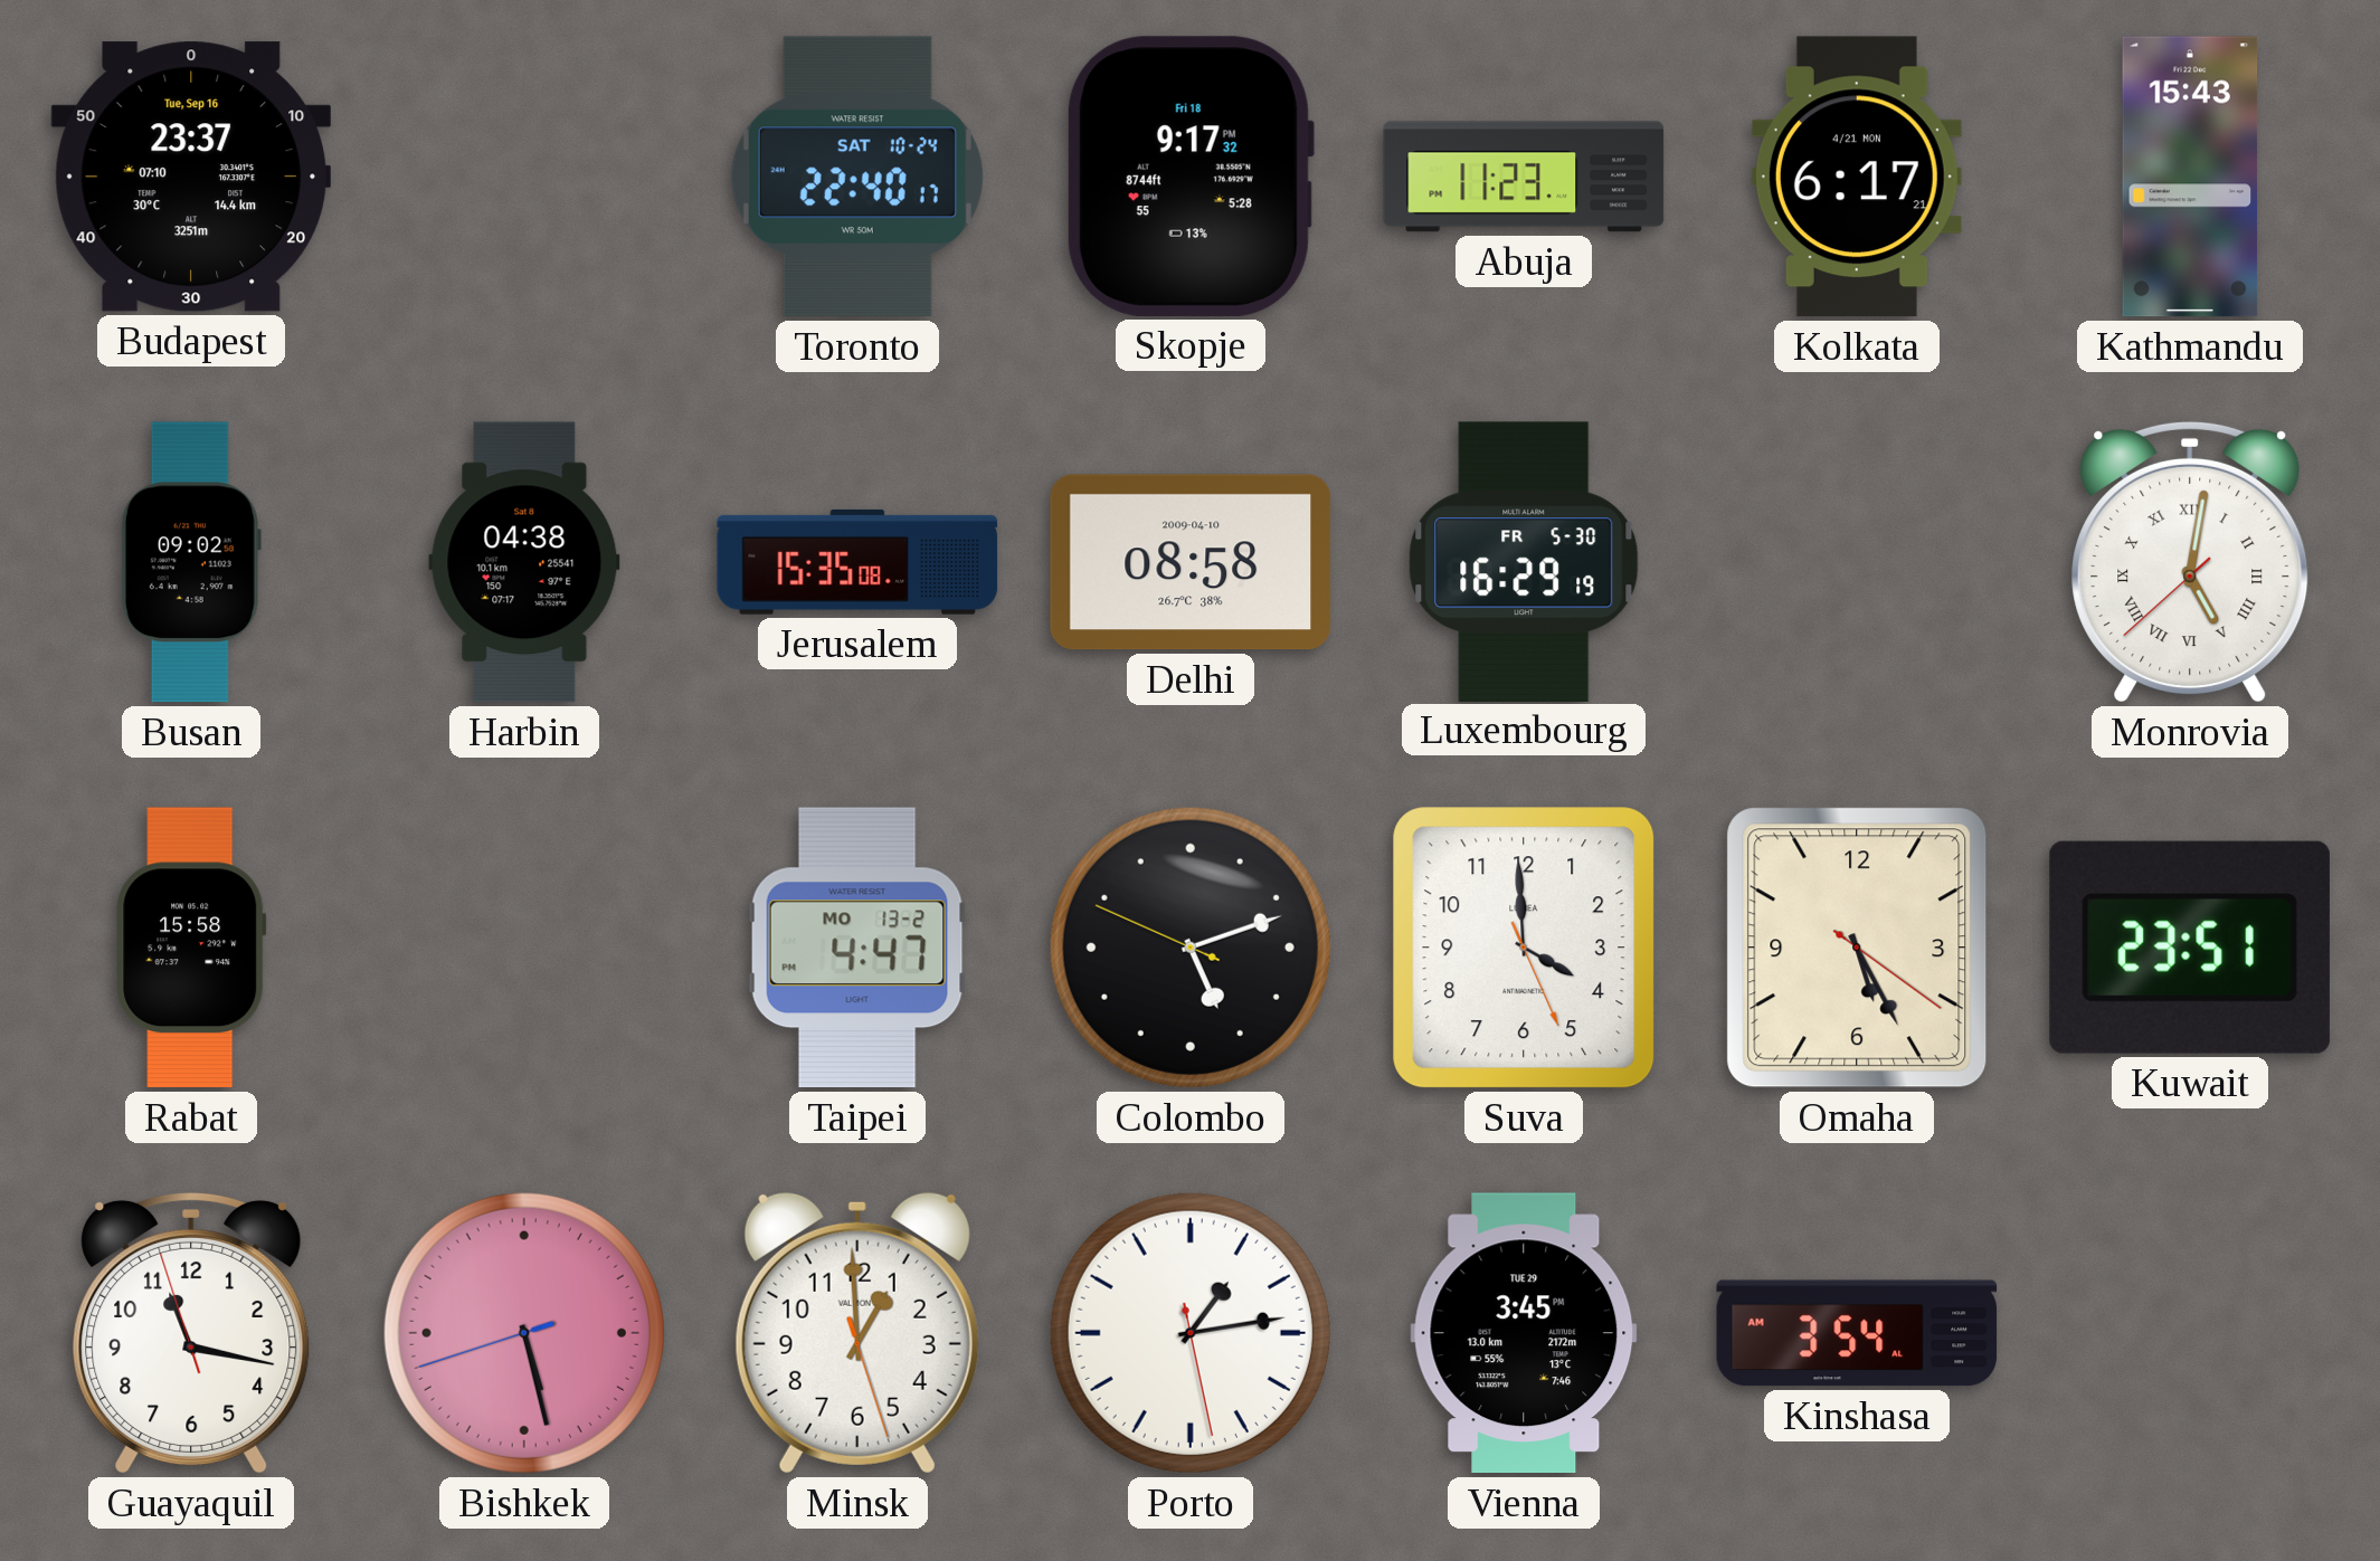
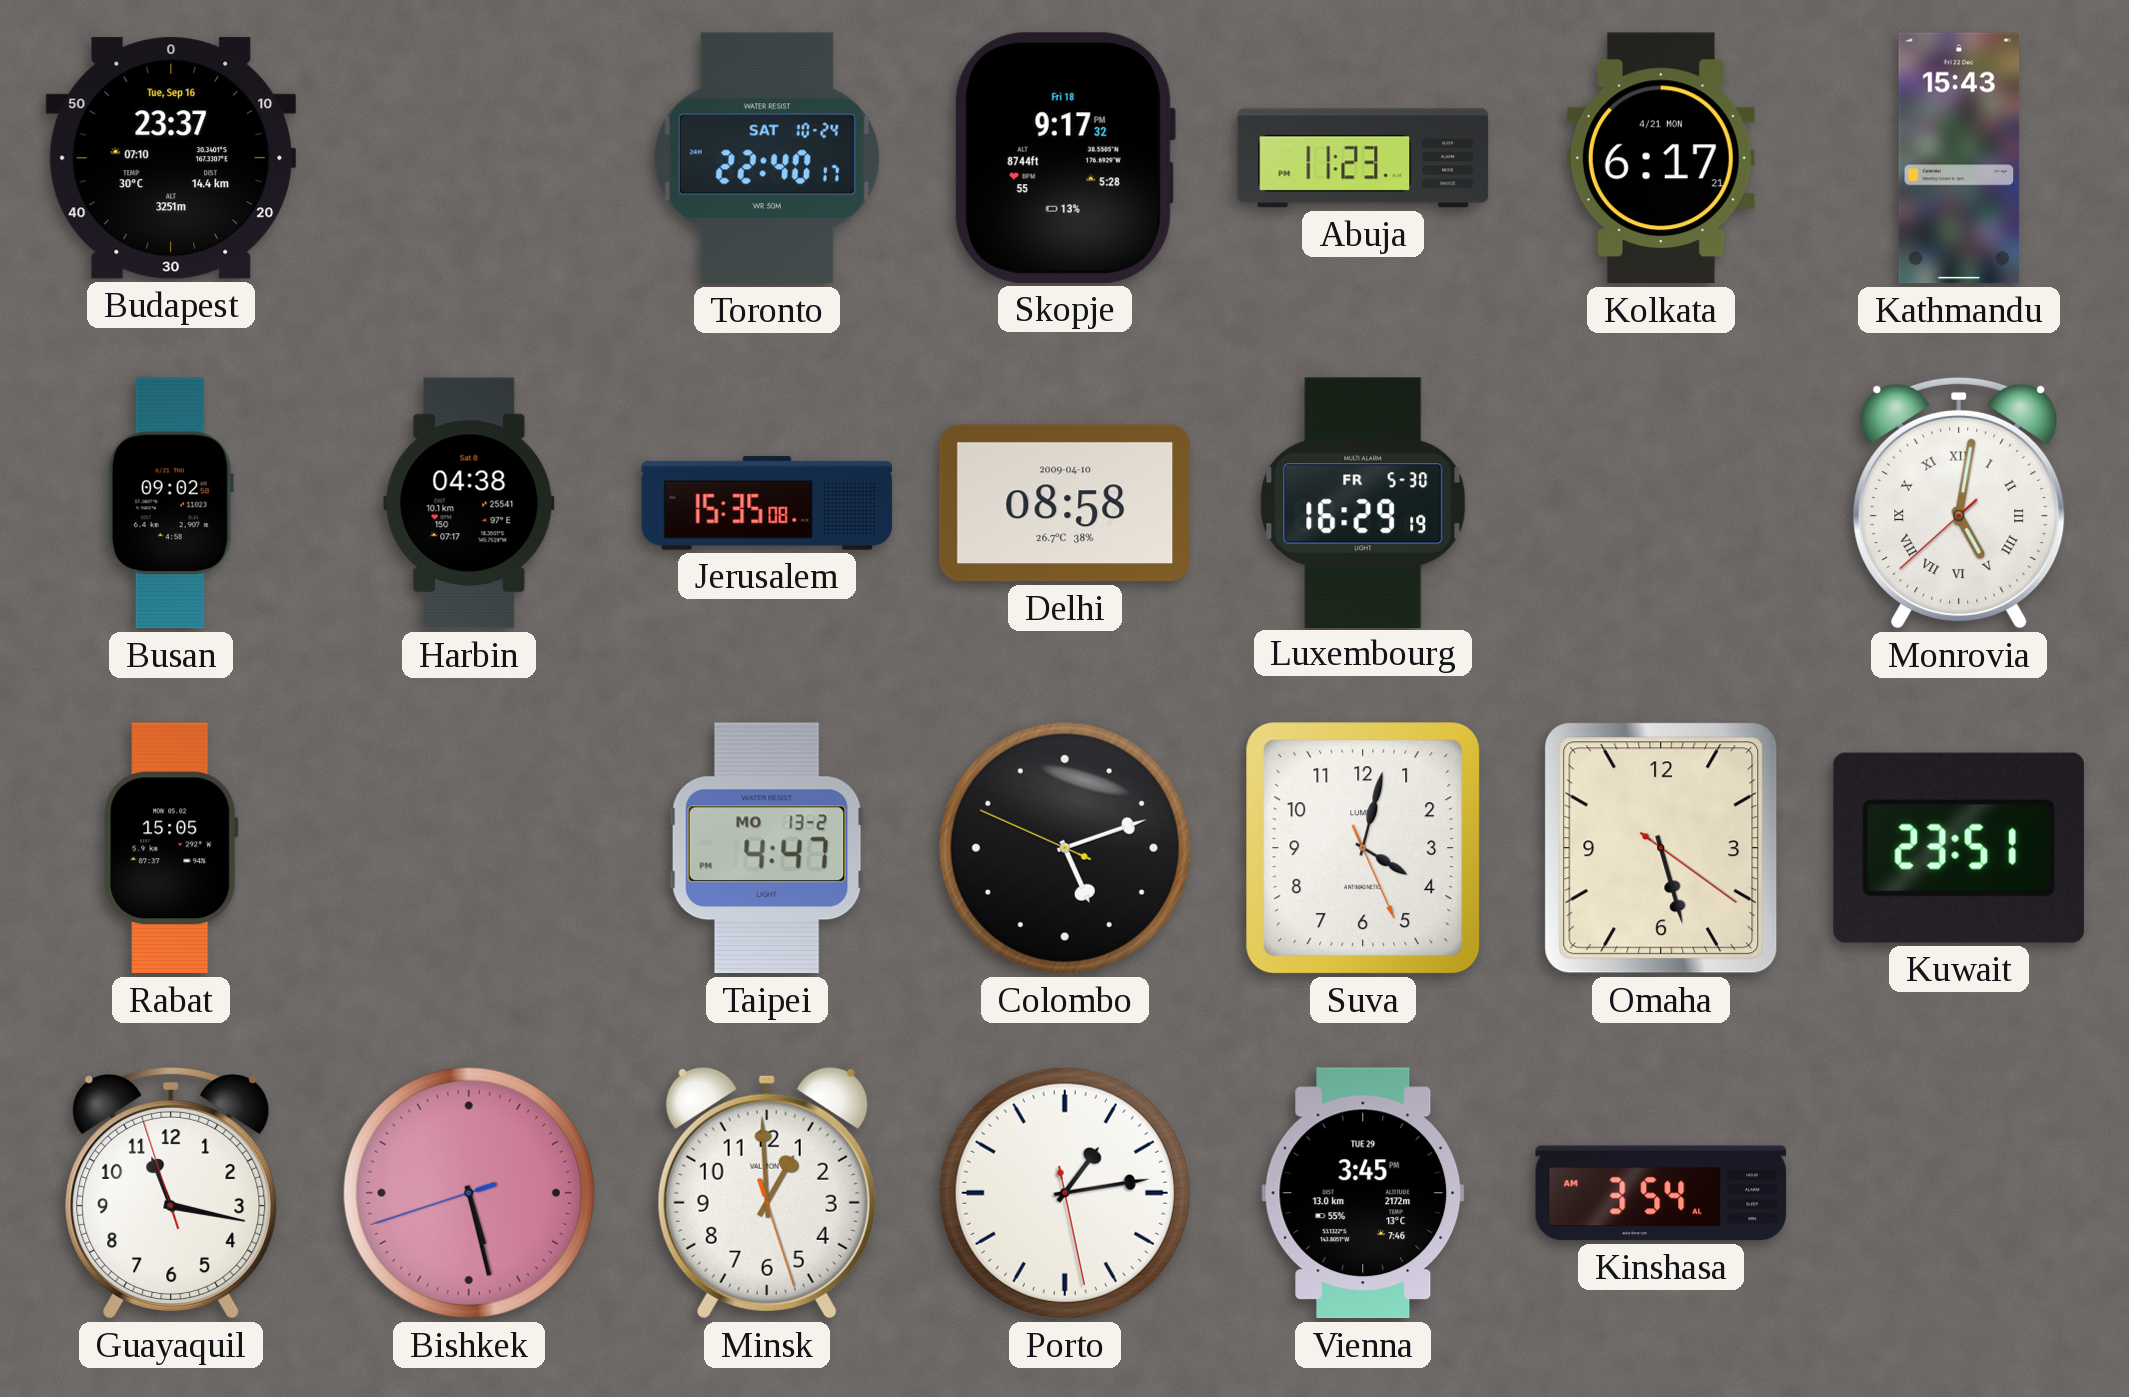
Rabat: 15:58 -> 15:05
Suva: 3:59 -> 4:02
Omaha: 5:25 -> 5:27
